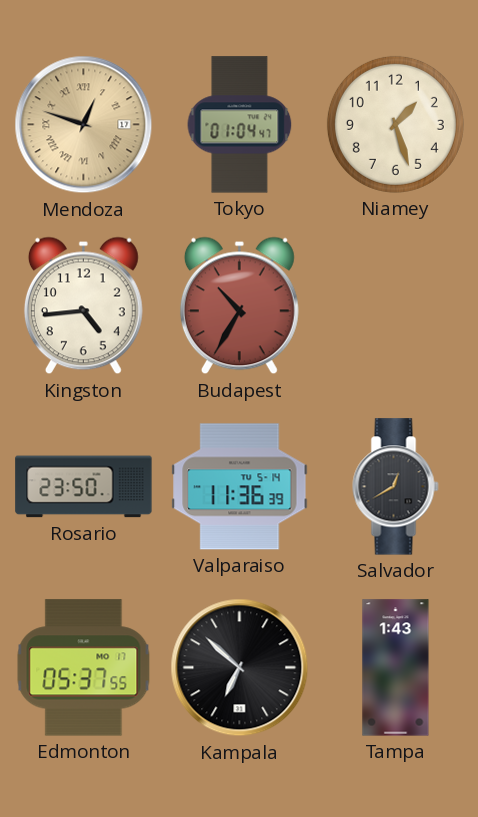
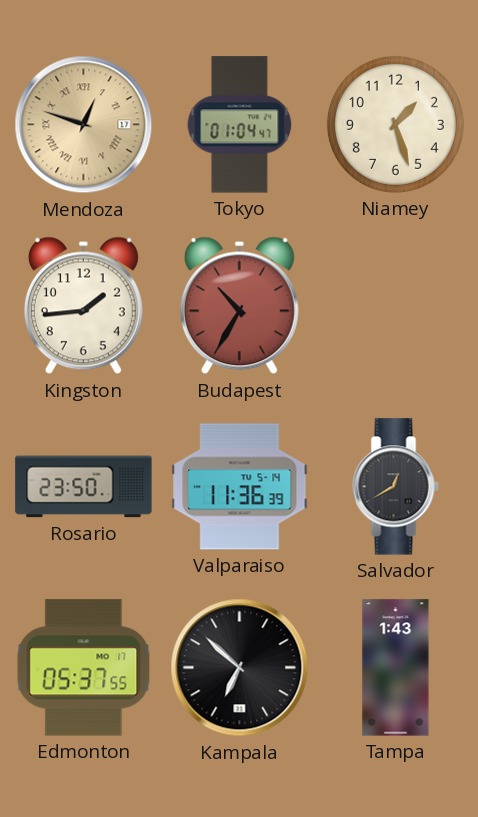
Kingston: 4:44 -> 1:44
